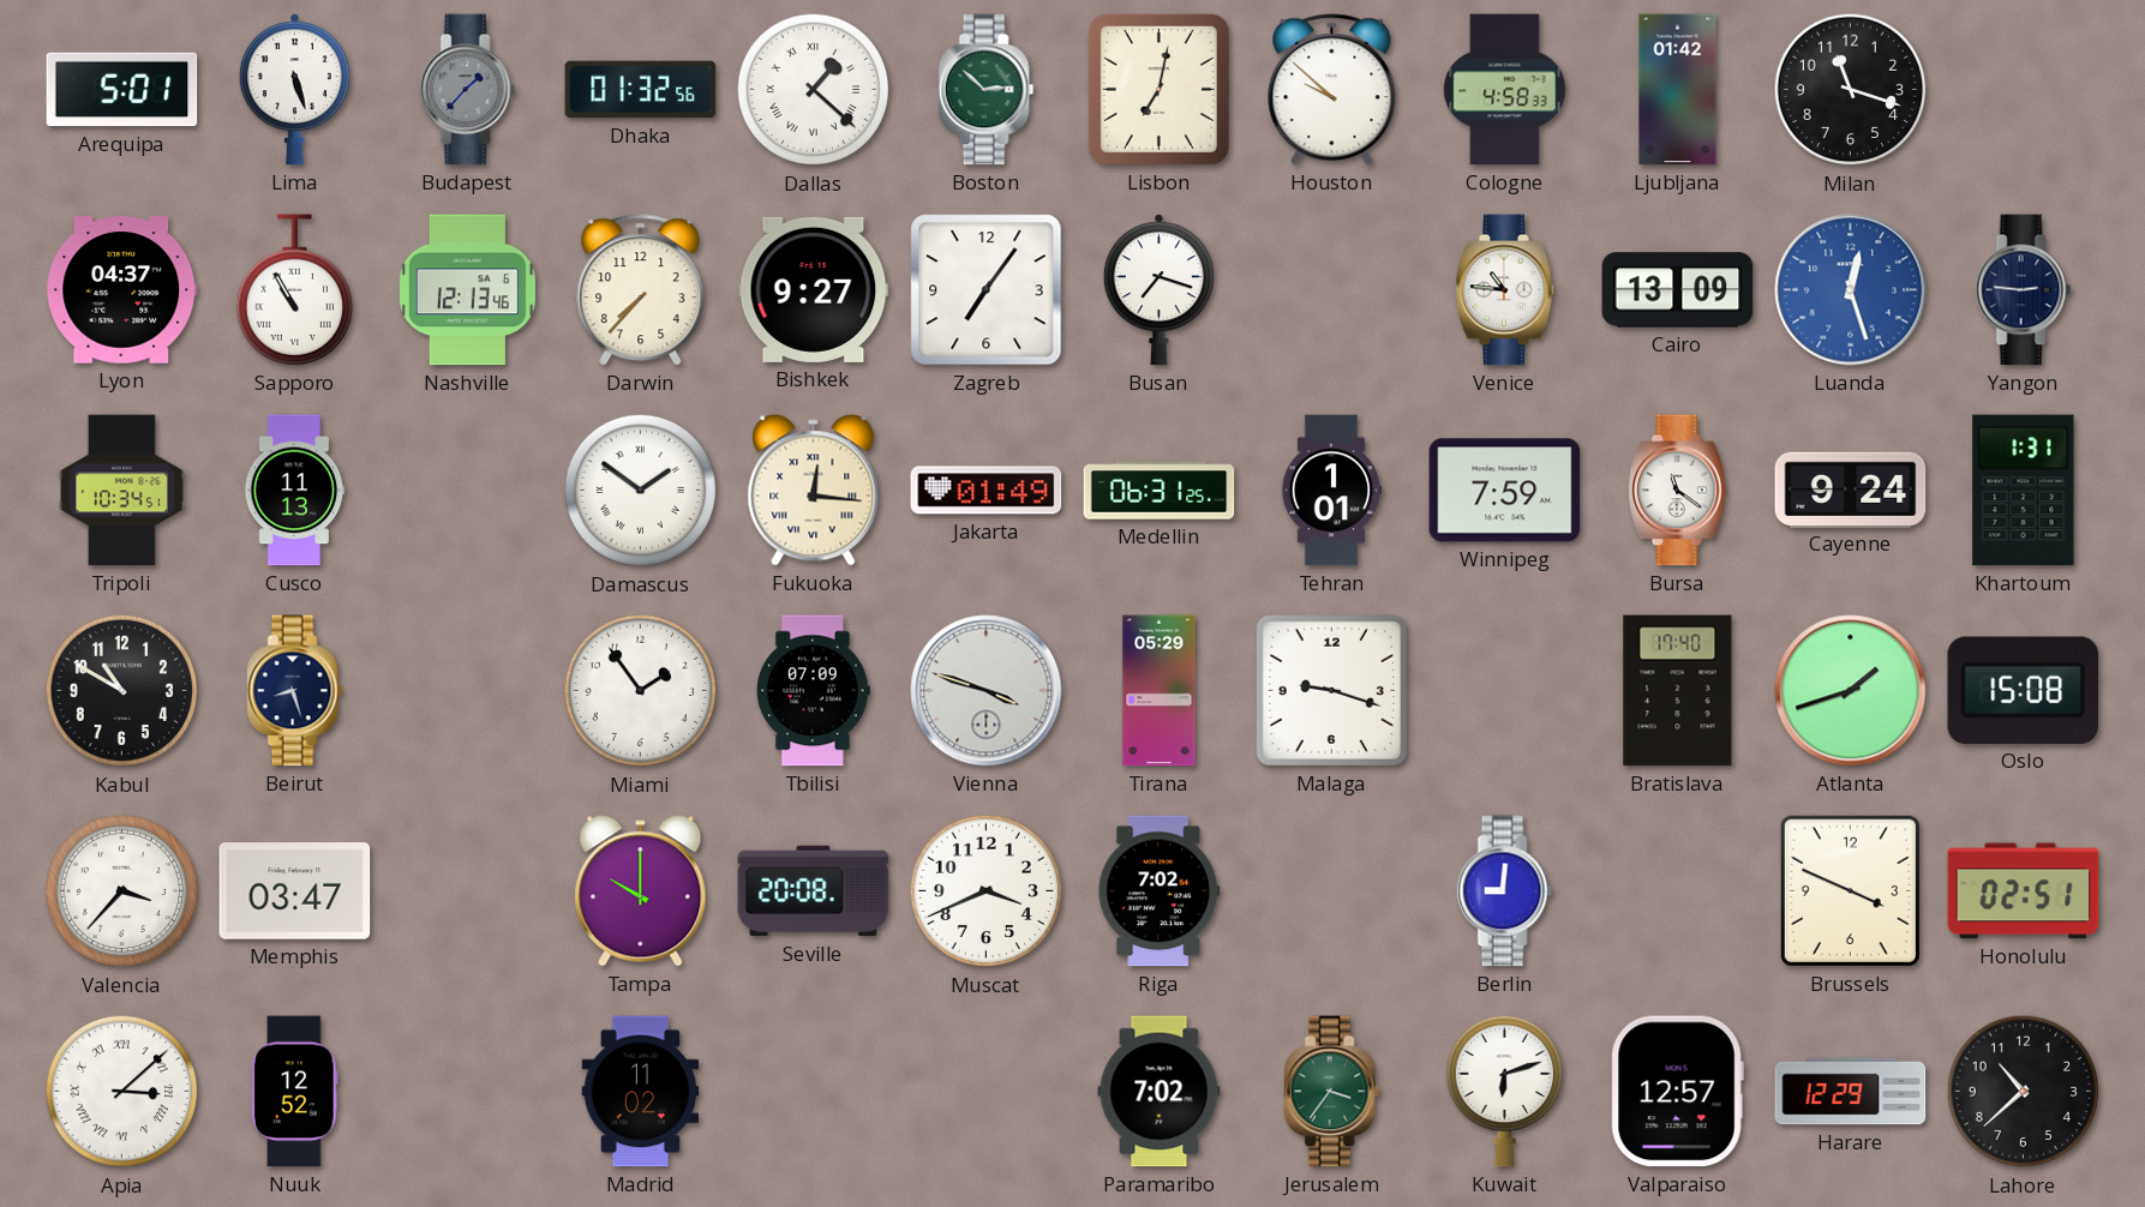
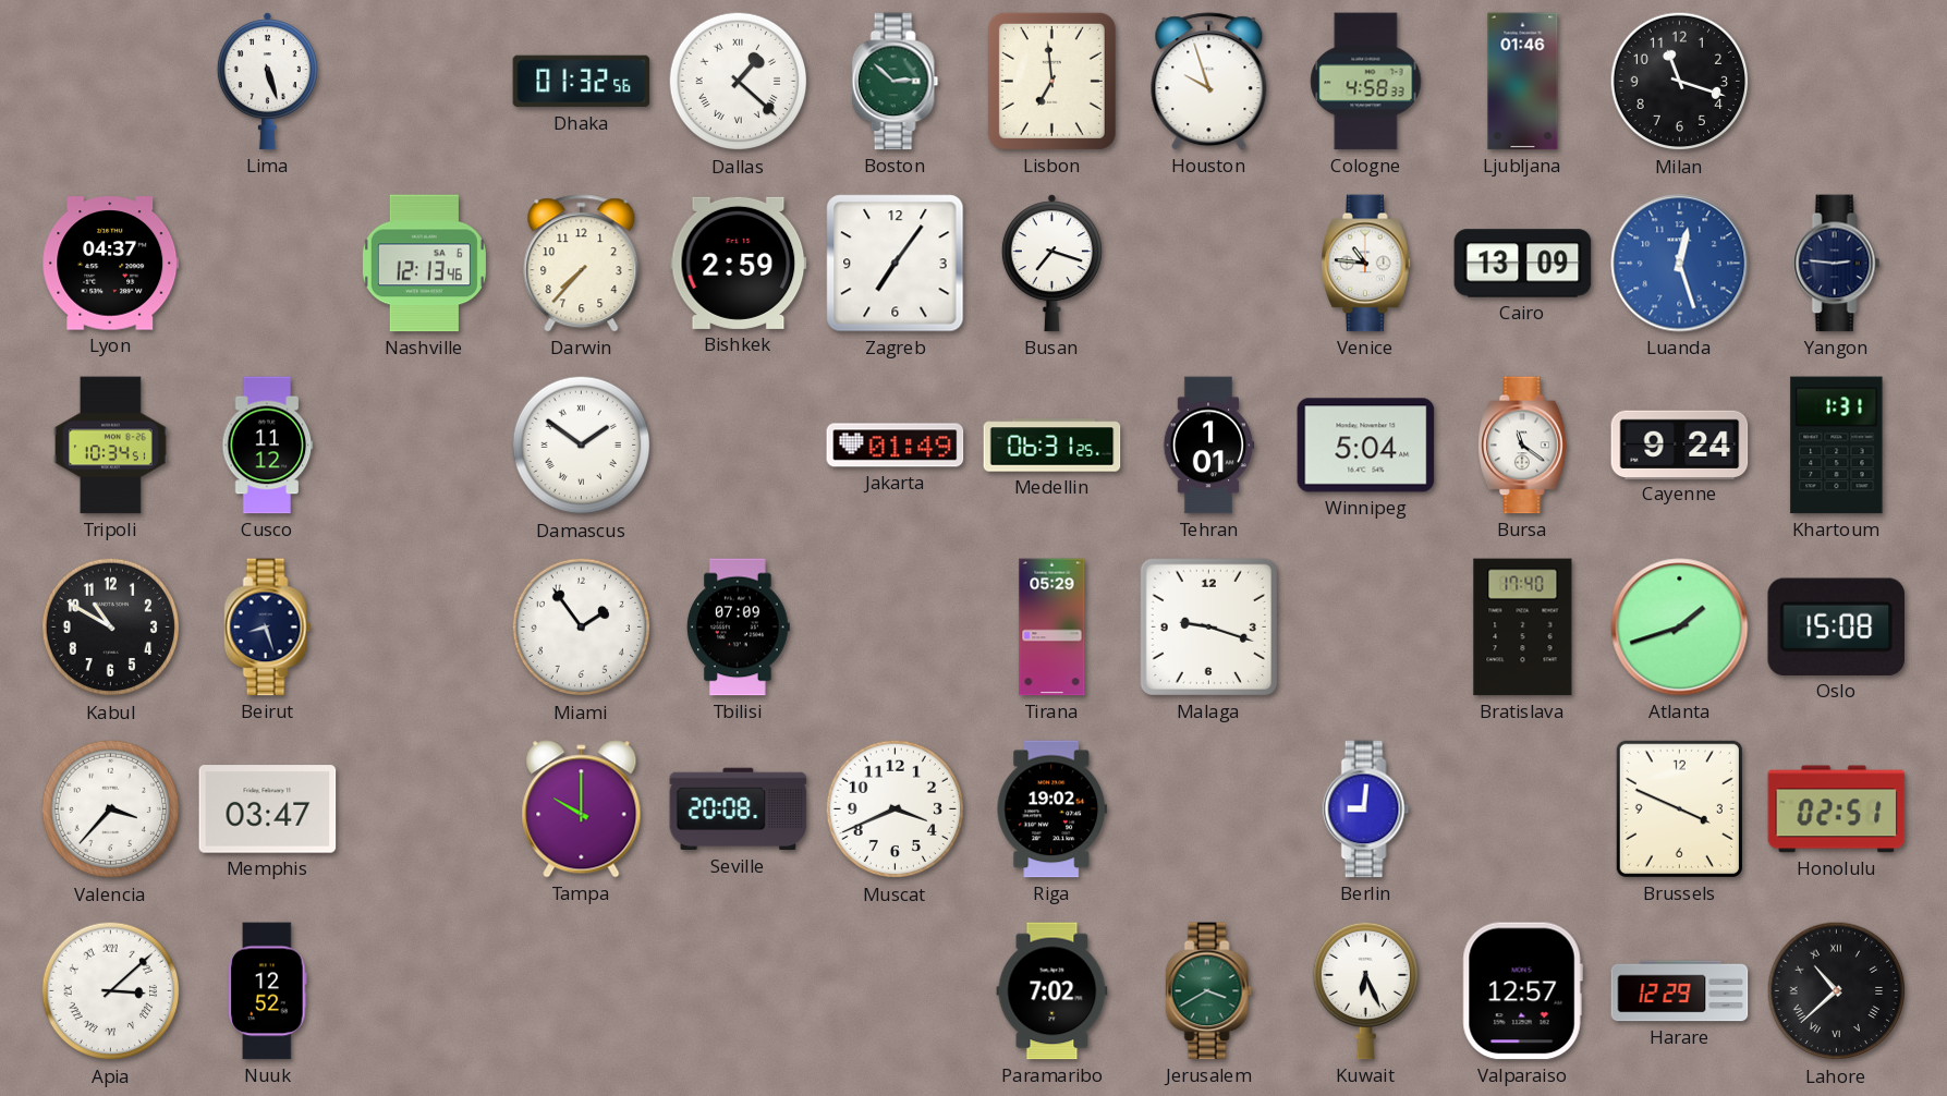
Arequipa: 5:01 -> none
Budapest: 1:37 -> none
Lisbon: 7:02 -> 6:59
Houston: 9:52 -> 9:57
Ljubljana: 01:42 -> 01:46
Sapporo: 10:55 -> none
Bishkek: 9:27 -> 2:59
Cusco: 11:13 -> 11:12
Fukuoka: 12:16 -> none
Winnipeg: 7:59 -> 5:04
Vienna: 3:48 -> none
Riga: 7:02 -> 19:02
Madrid: 11:02 -> none
Jerusalem: 3:36 -> 3:40
Kuwait: 6:12 -> 6:26
Lahore numerals: Arabic -> Roman
